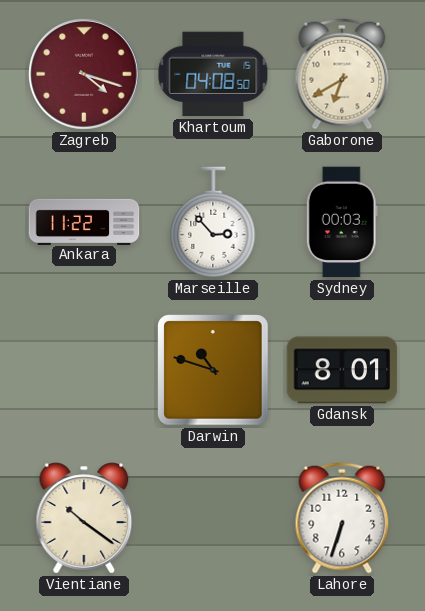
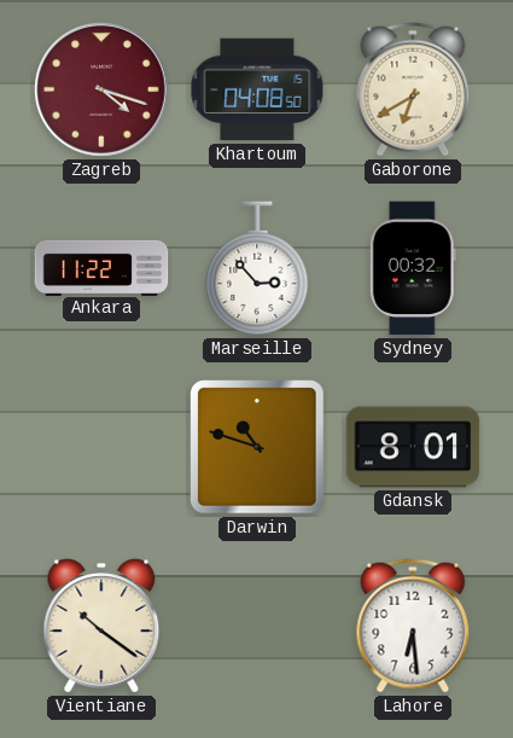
Sydney: 00:03 -> 00:32
Lahore: 6:33 -> 6:29
